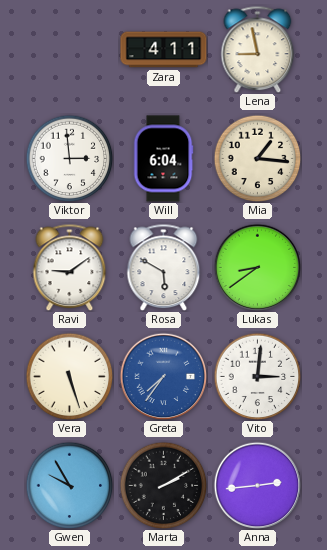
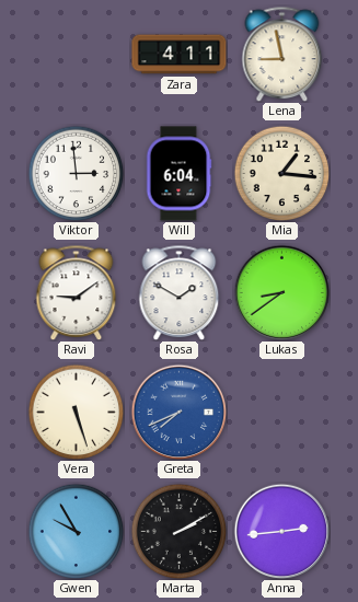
Rosa: 5:50 -> 1:50
Greta: 7:36 -> 7:41
Vito: 3:01 -> none
